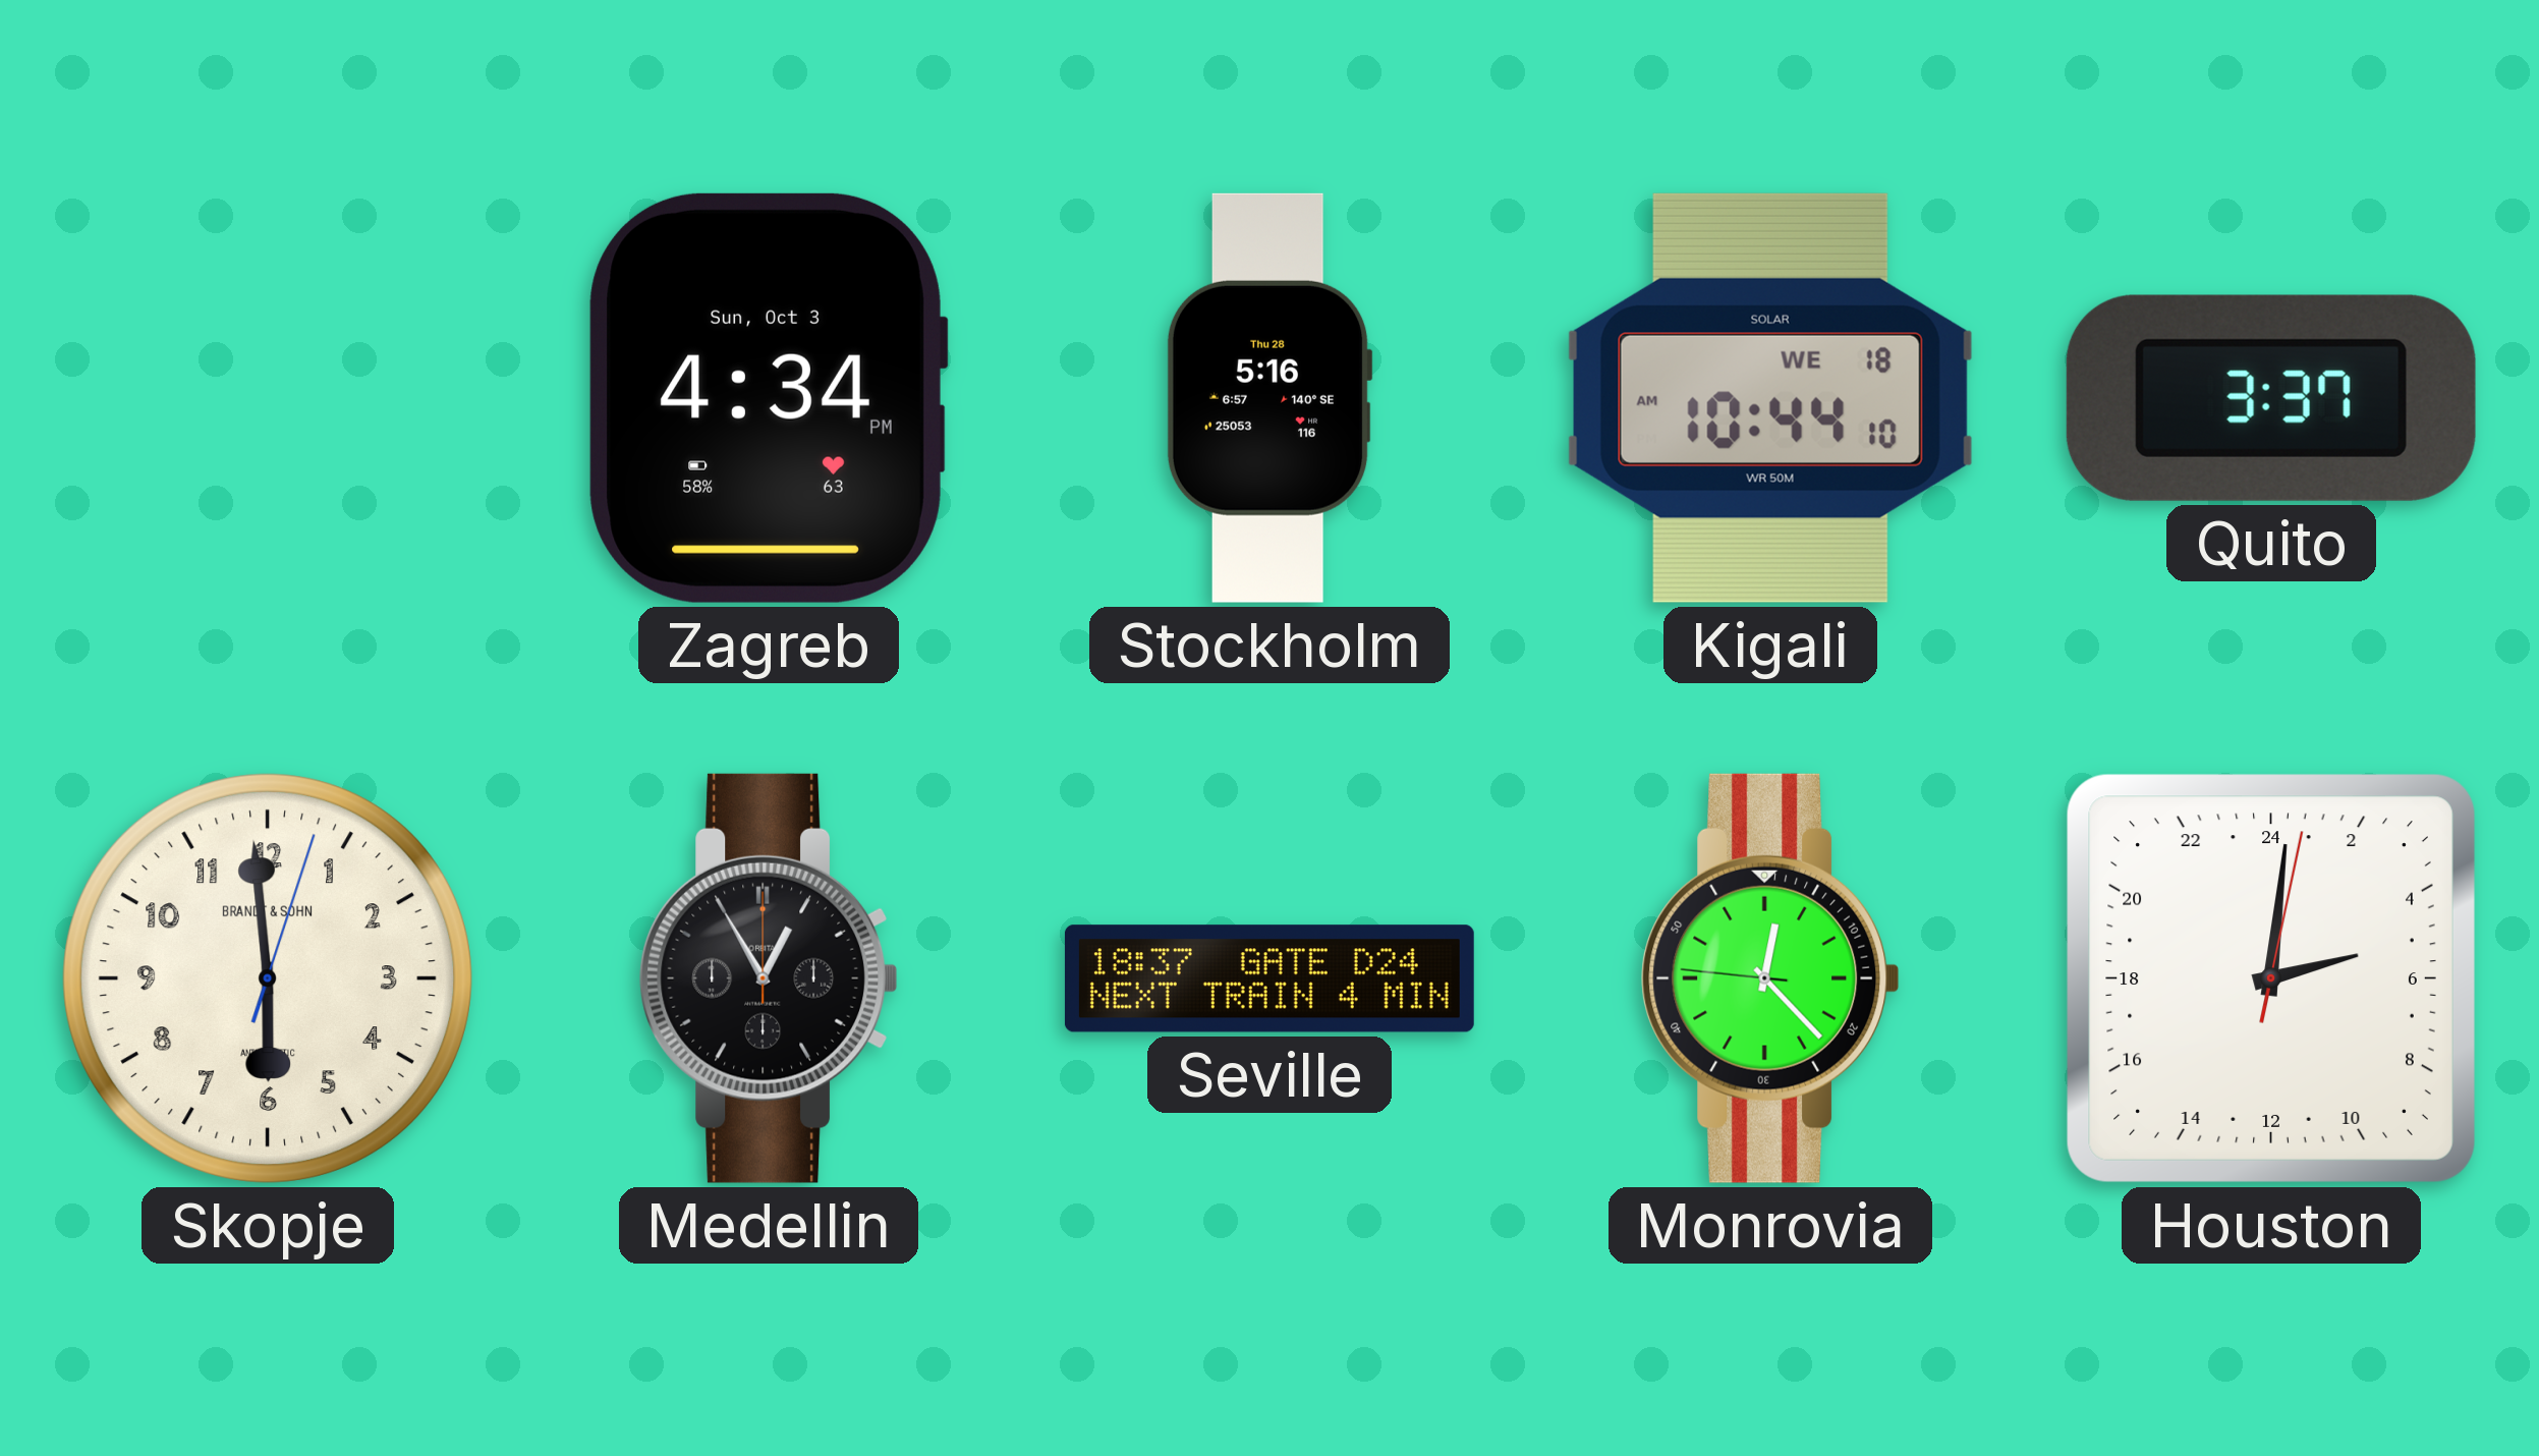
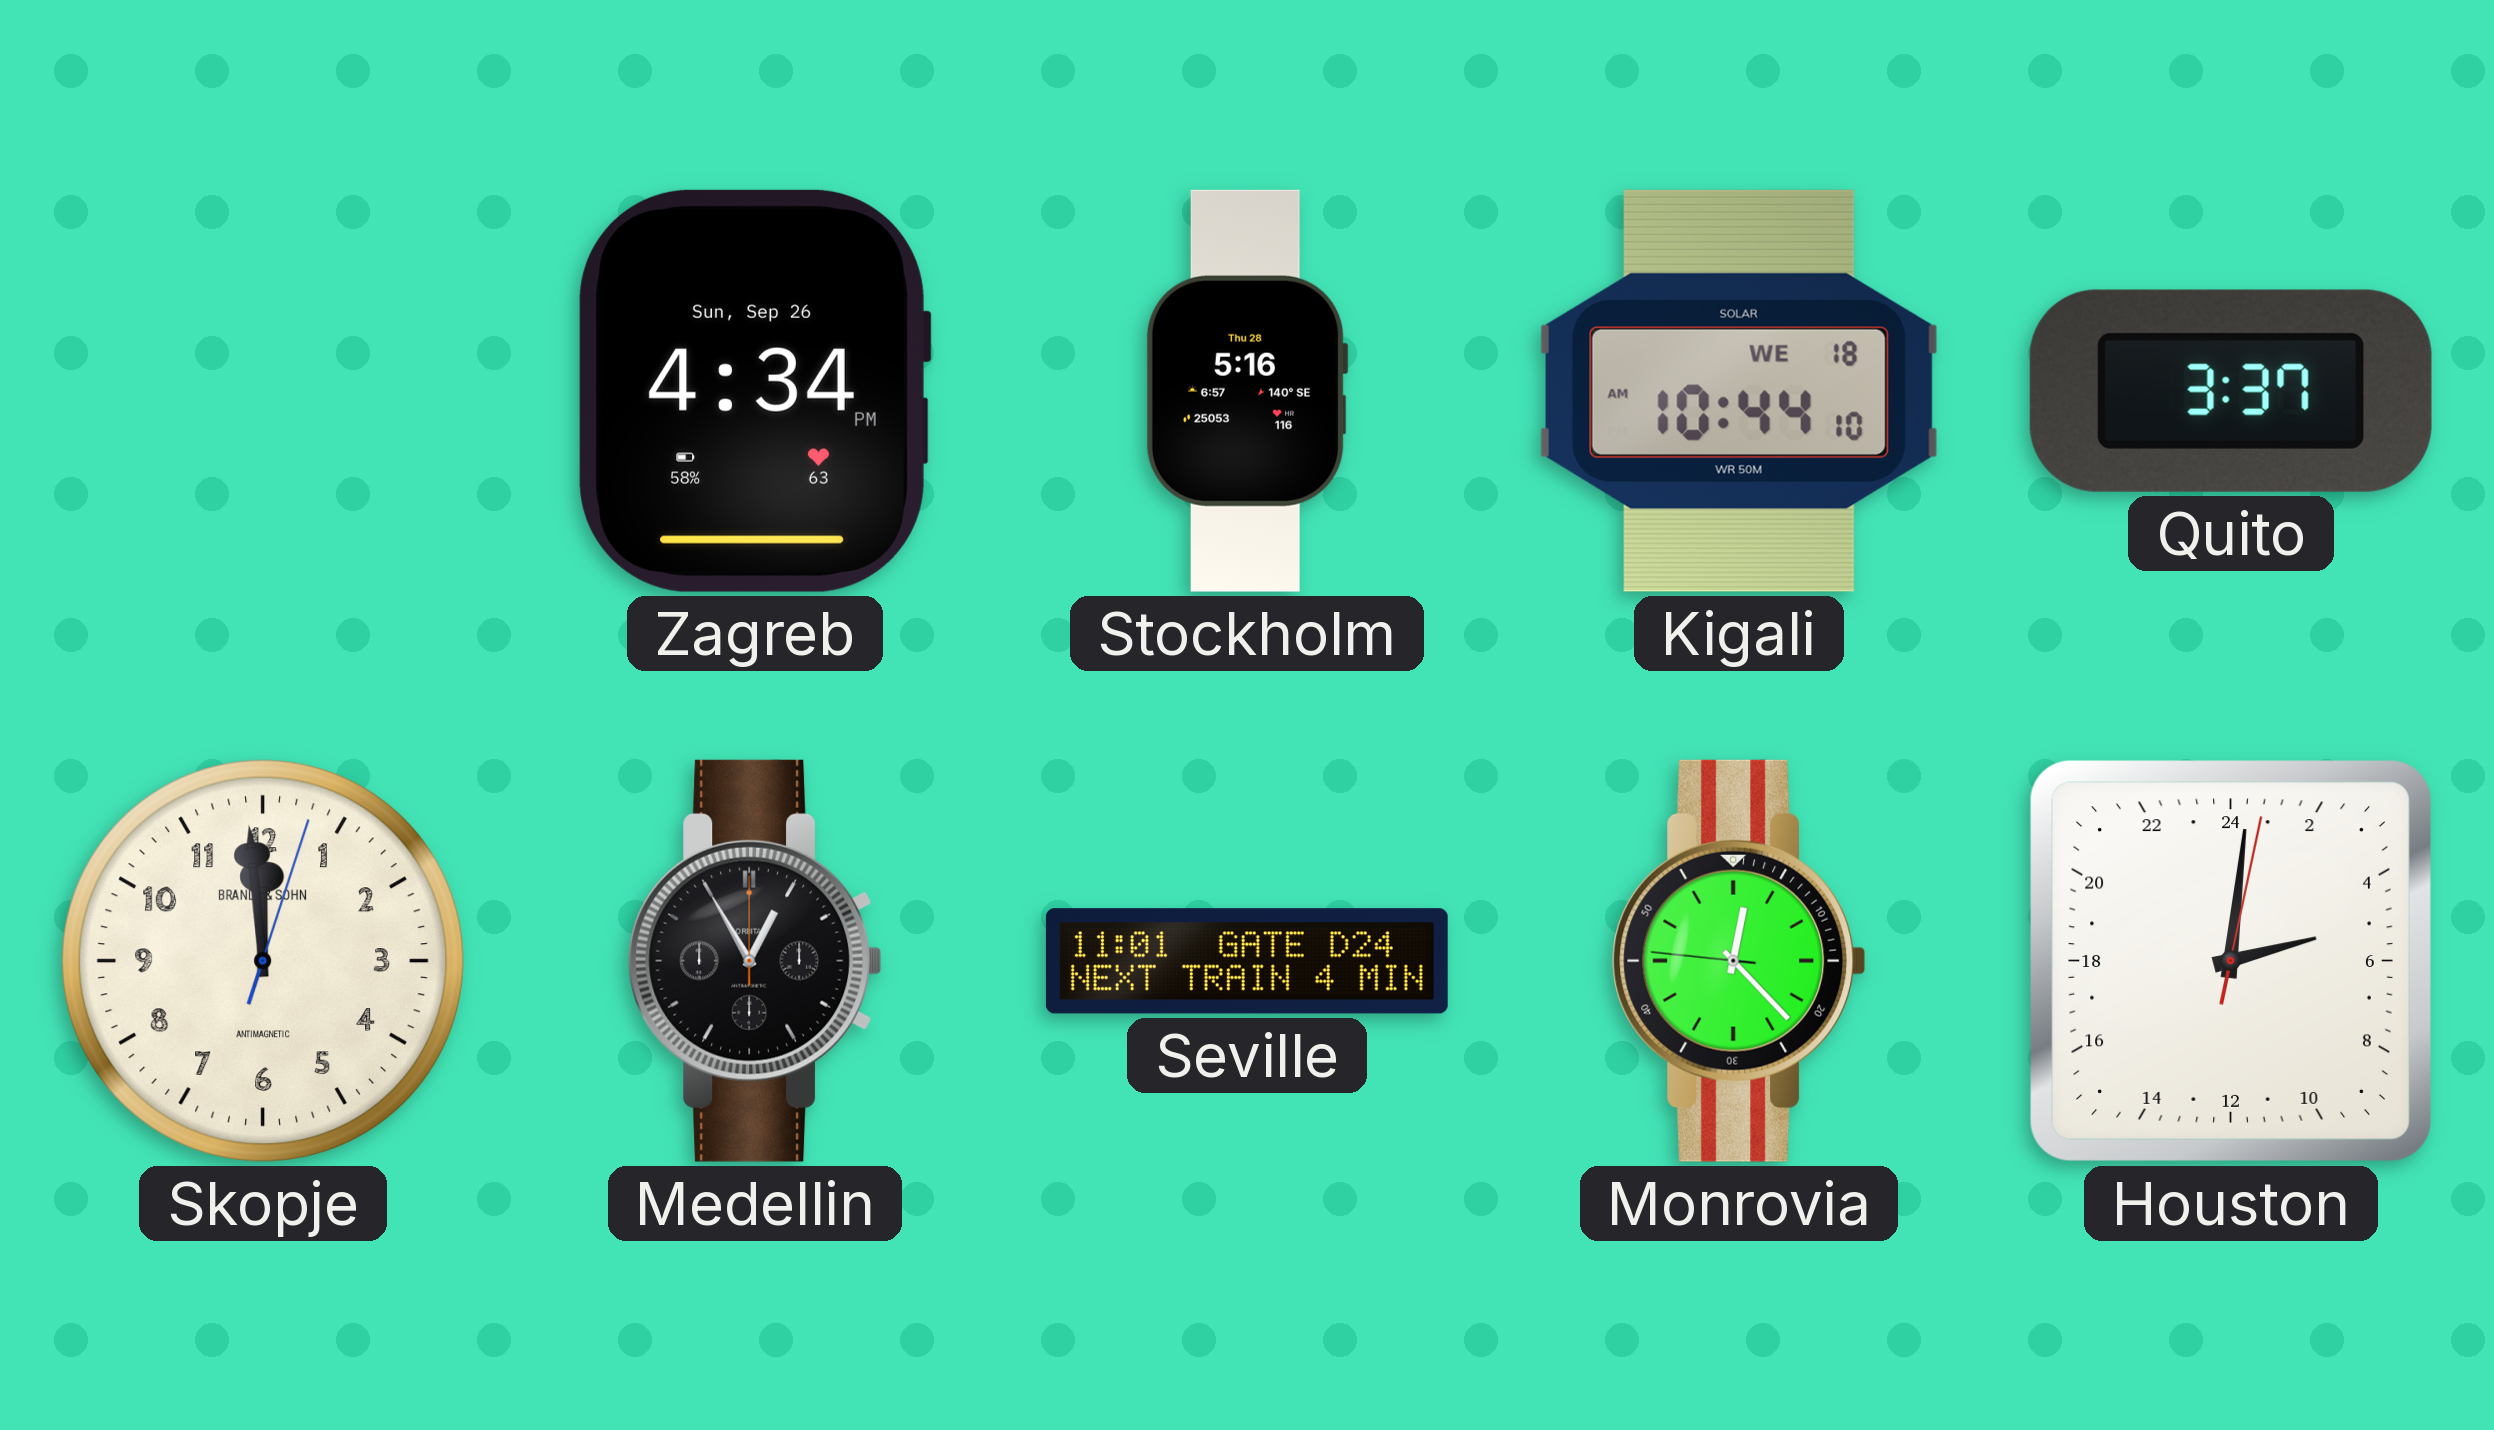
Zagreb date: Sun, Oct 3 -> Sun, Sep 26
Skopje: 5:59 -> 11:59
Seville: 18:37 -> 11:01
